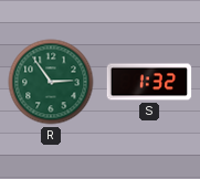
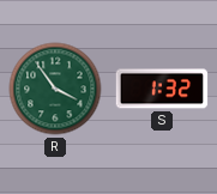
R: 2:54 -> 3:54
